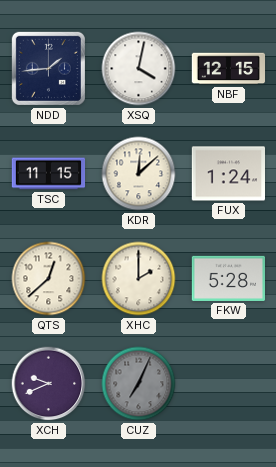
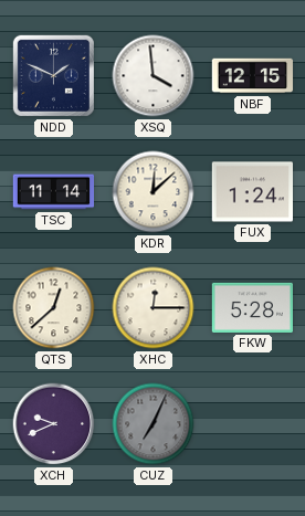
NDD: 1:44 -> 1:49
XSQ: 4:02 -> 3:59
TSC: 11:15 -> 11:14
XHC: 2:00 -> 12:15
